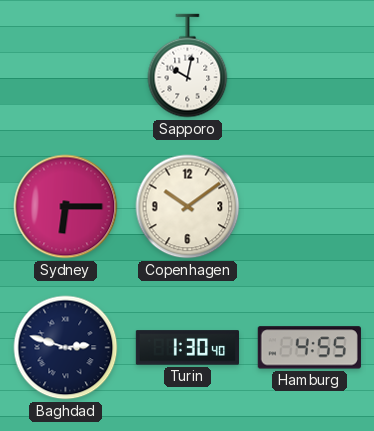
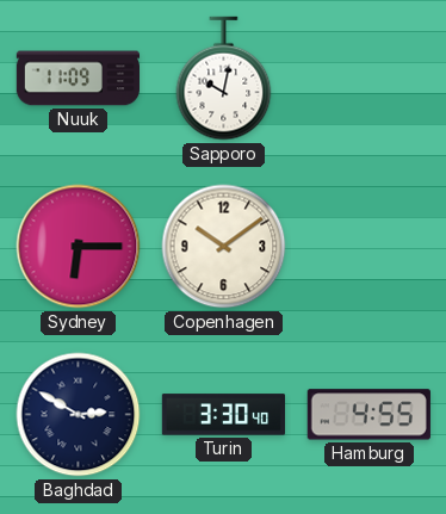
Nuuk: none -> 11:09
Baghdad: 2:48 -> 2:50
Turin: 1:30 -> 3:30
